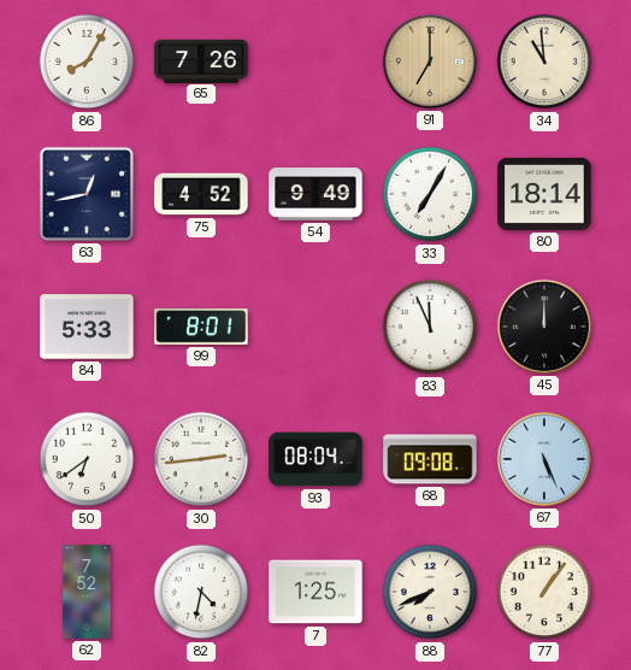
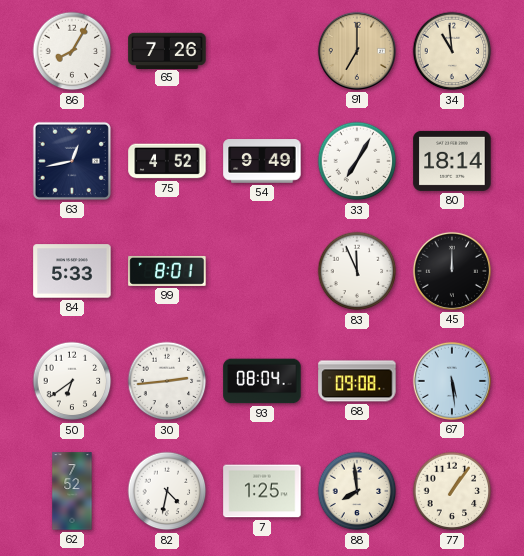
67: 5:26 -> 5:29
88: 7:41 -> 7:59
